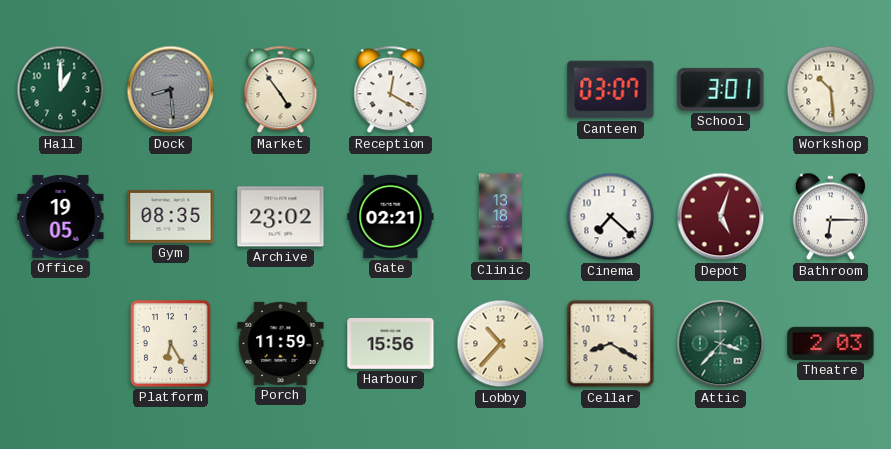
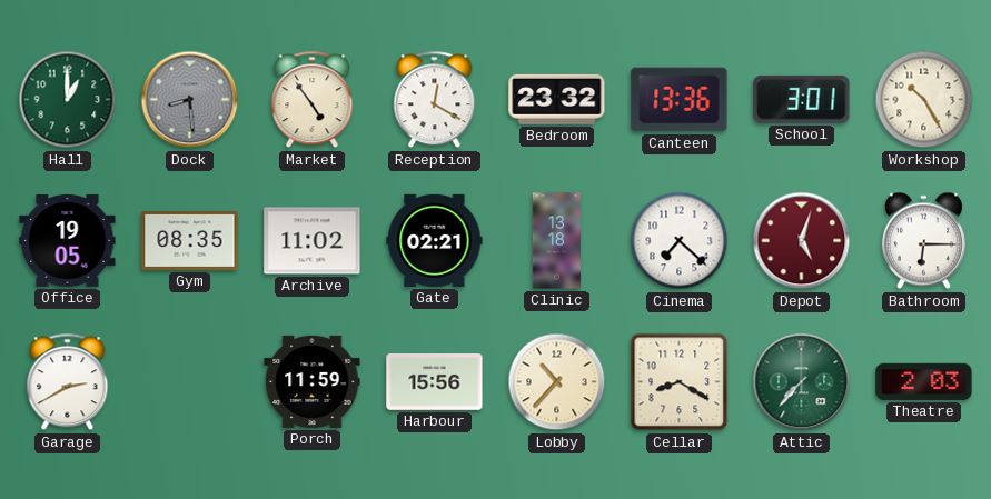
Bedroom: none -> 23:32
Canteen: 03:07 -> 13:36
Workshop: 10:29 -> 10:25
Archive: 23:02 -> 11:02
Garage: none -> 2:40
Platform: 6:25 -> none
Attic: 3:37 -> 7:37
